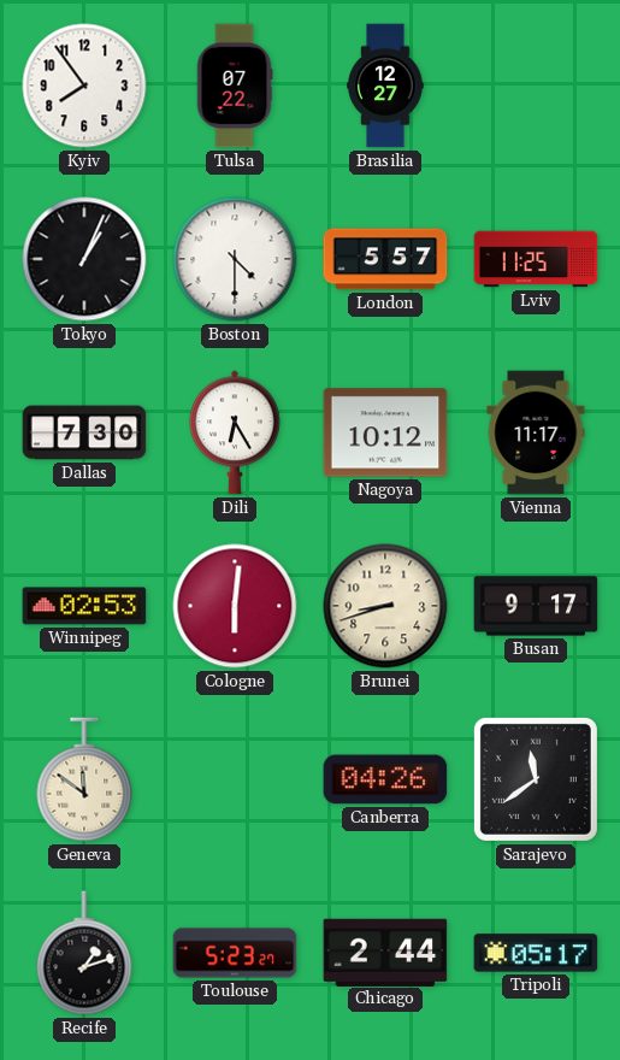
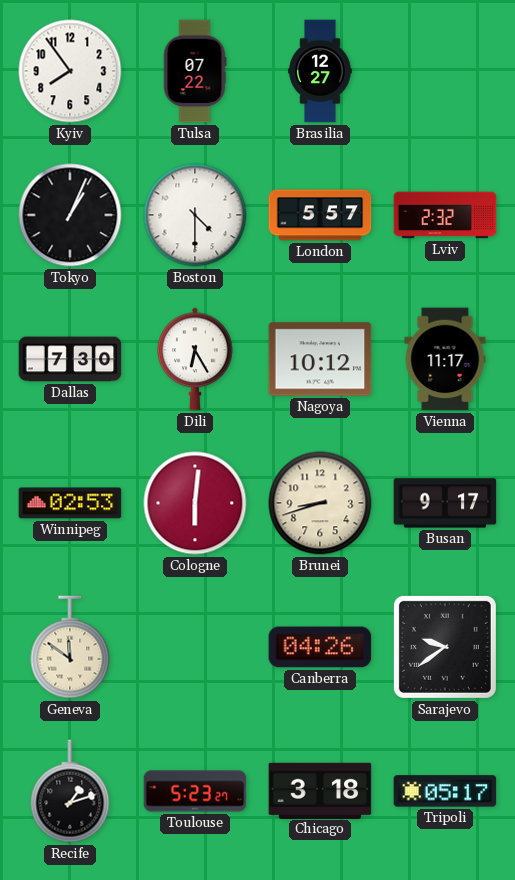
Lviv: 11:25 -> 2:32
Sarajevo: 11:39 -> 9:39
Chicago: 2:44 -> 3:18
